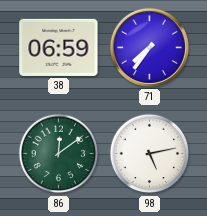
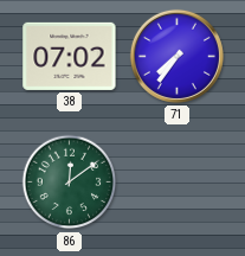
38: 06:59 -> 07:02
98: 5:13 -> none
